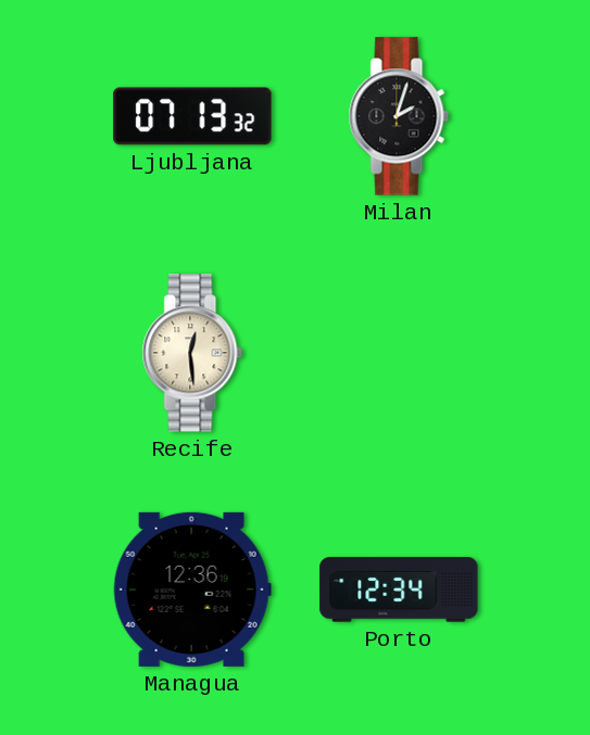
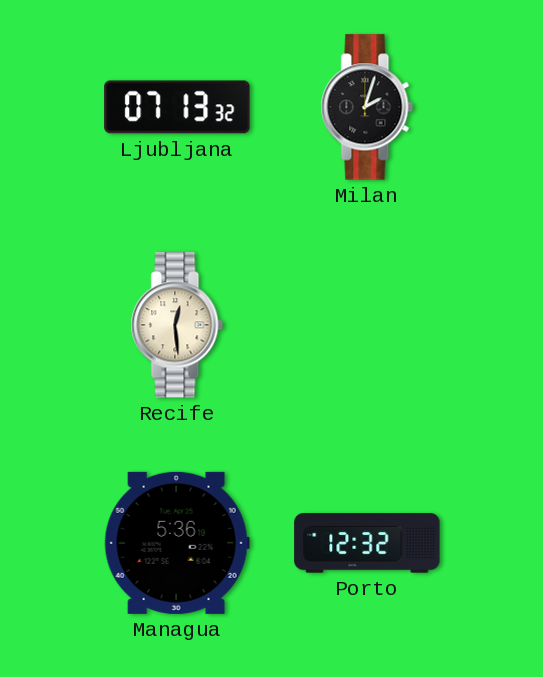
Managua: 12:36 -> 5:36
Porto: 12:34 -> 12:32
